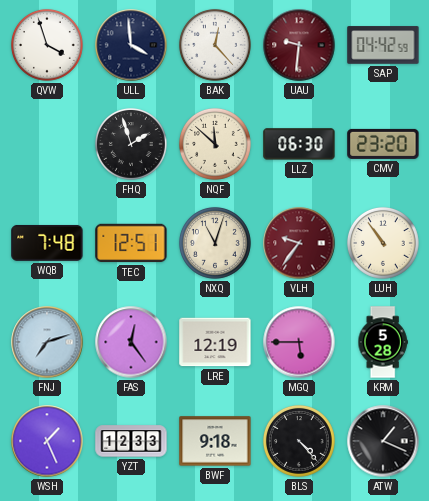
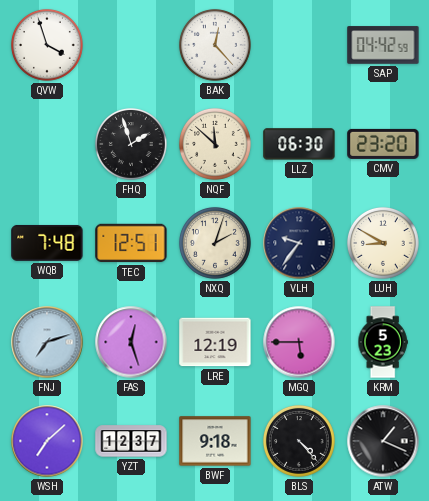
ULL: 3:59 -> none
UAU: 9:31 -> none
NXQ: 11:03 -> 2:03
VLH dial: burgundy -> navy
LUH: 10:54 -> 8:50
FAS: 12:24 -> 12:27
KRM: 5:28 -> 5:23
WSH: 1:26 -> 7:08
YZT: 12:33 -> 12:37
